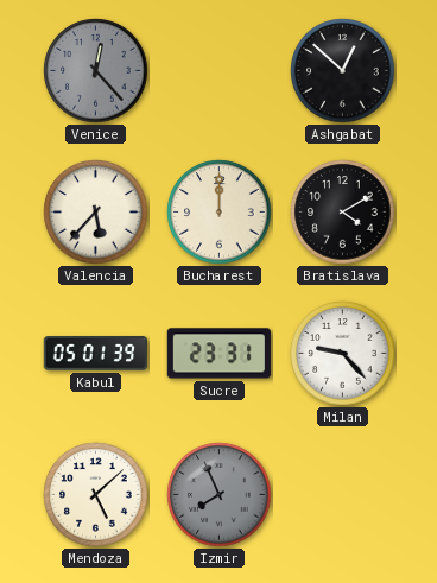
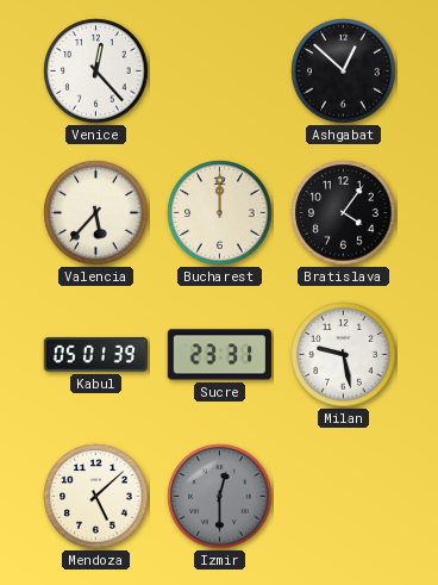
Venice dial: grey -> white
Bratislava: 4:10 -> 4:06
Milan: 9:23 -> 9:28
Izmir: 7:56 -> 12:30
